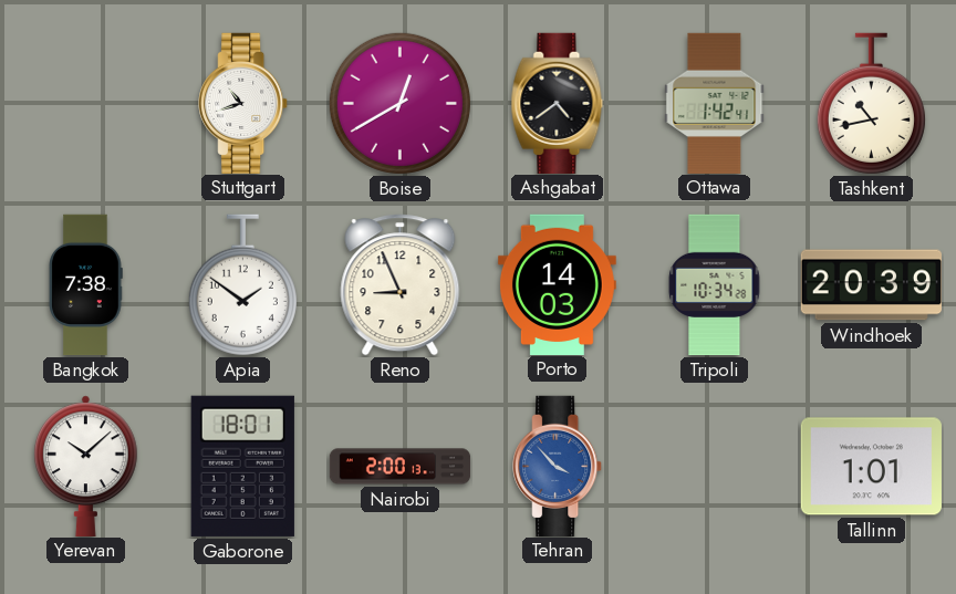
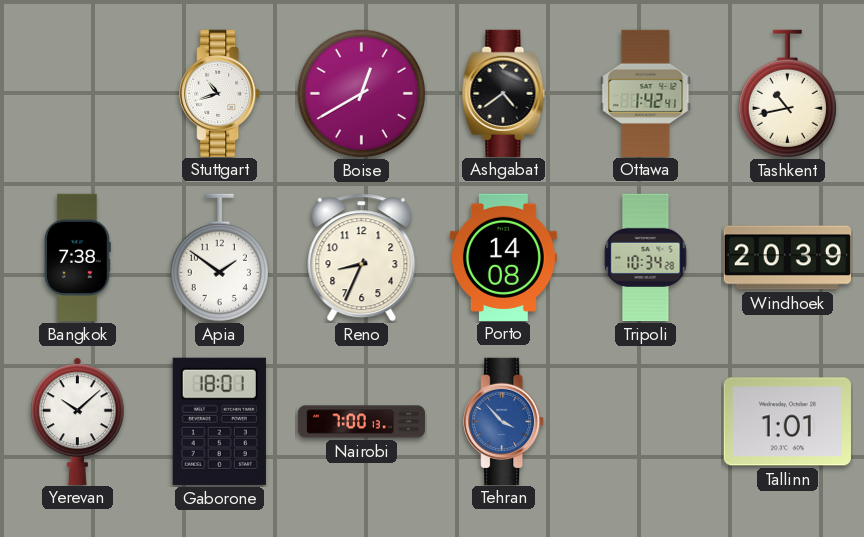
Reno: 8:56 -> 8:34
Porto: 14:03 -> 14:08
Nairobi: 2:00 -> 7:00
